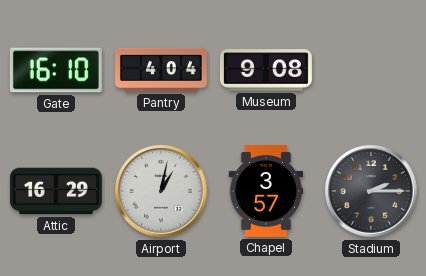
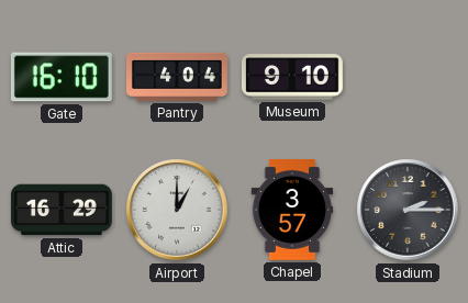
Museum: 9:08 -> 9:10
Airport: 1:02 -> 1:00
